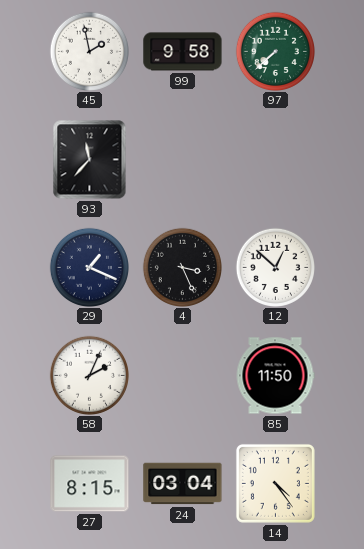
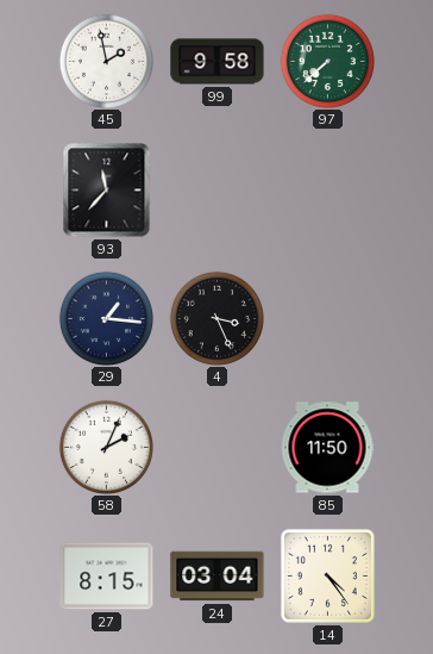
29: 1:19 -> 1:16
12: 12:52 -> none
